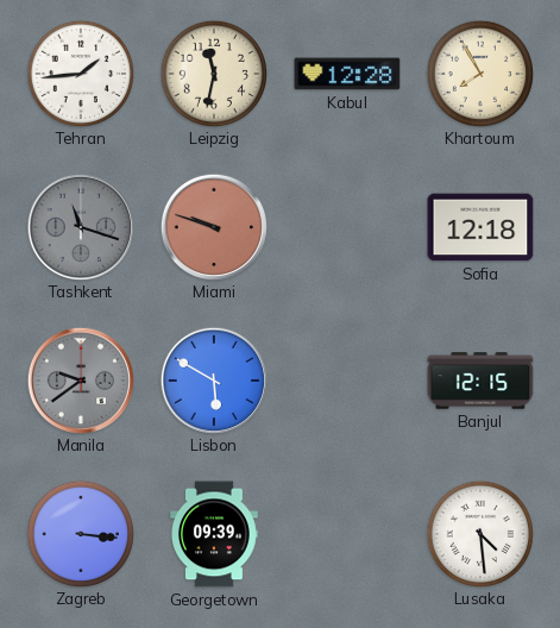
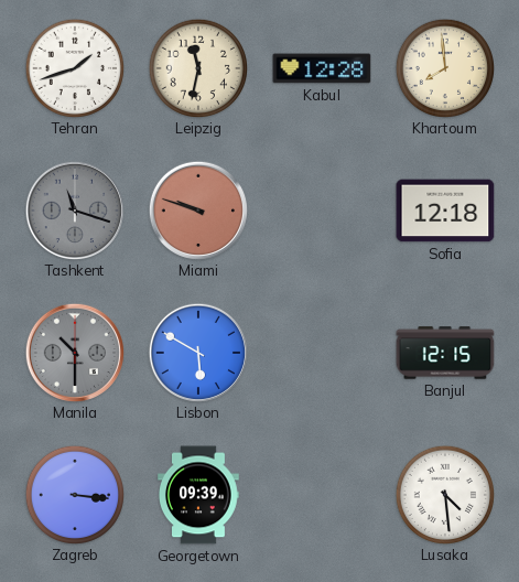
Tehran: 1:44 -> 1:42
Khartoum: 7:55 -> 7:59
Manila: 9:39 -> 10:30
